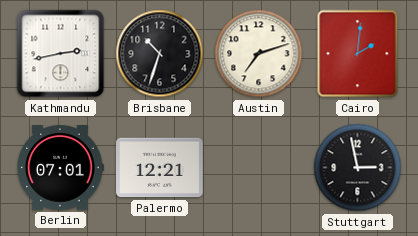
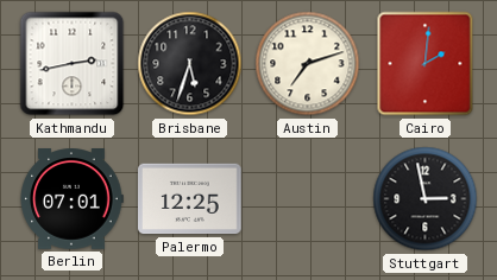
Brisbane: 10:33 -> 5:33
Palermo: 12:21 -> 12:25
